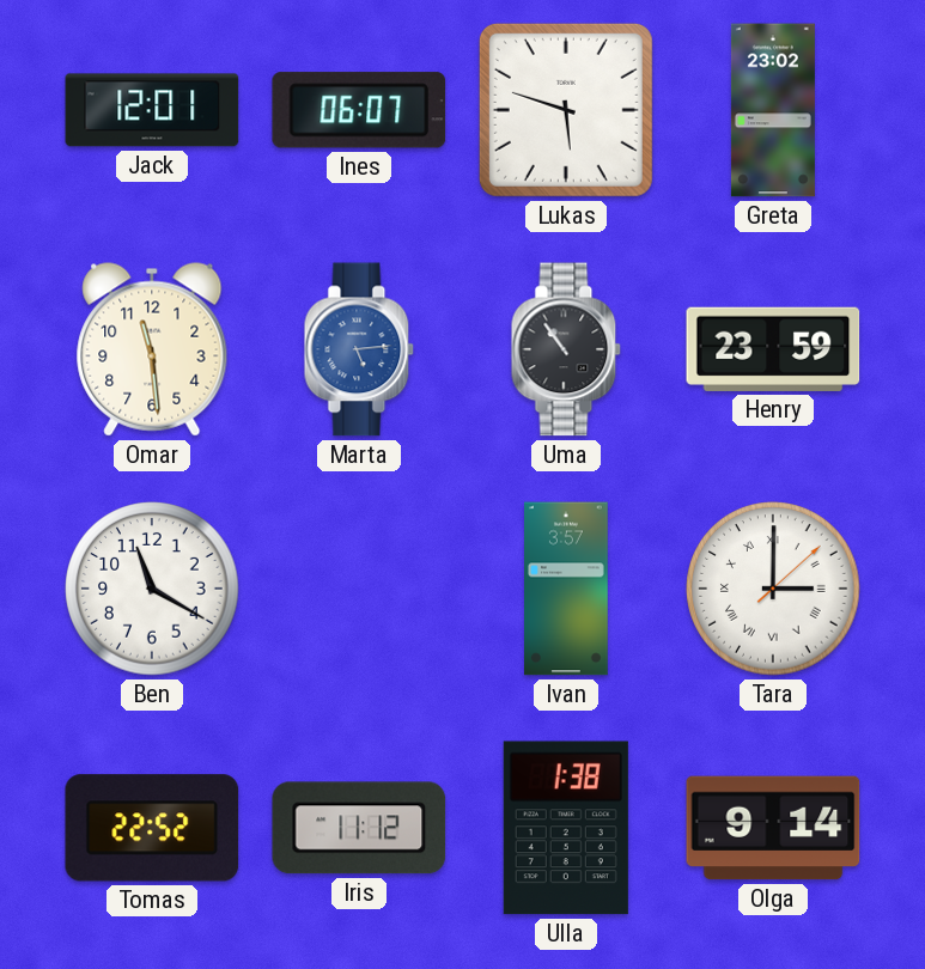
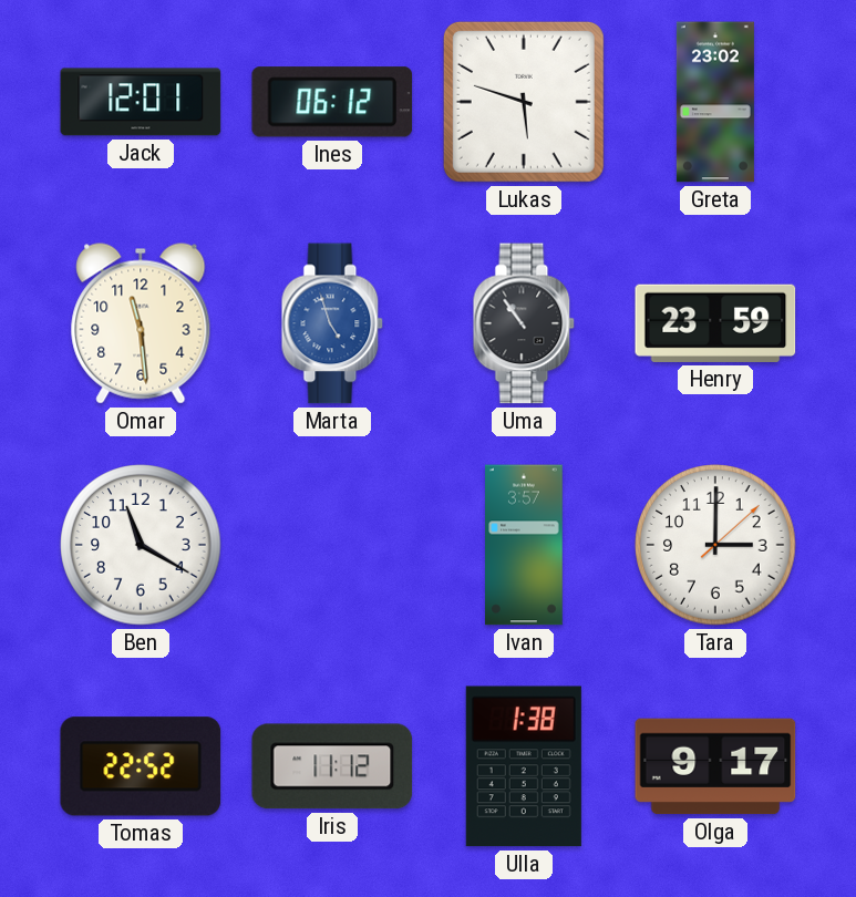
Ines: 06:07 -> 06:12
Marta: 5:14 -> 4:57
Tara numerals: Roman -> Arabic
Olga: 9:14 -> 9:17
